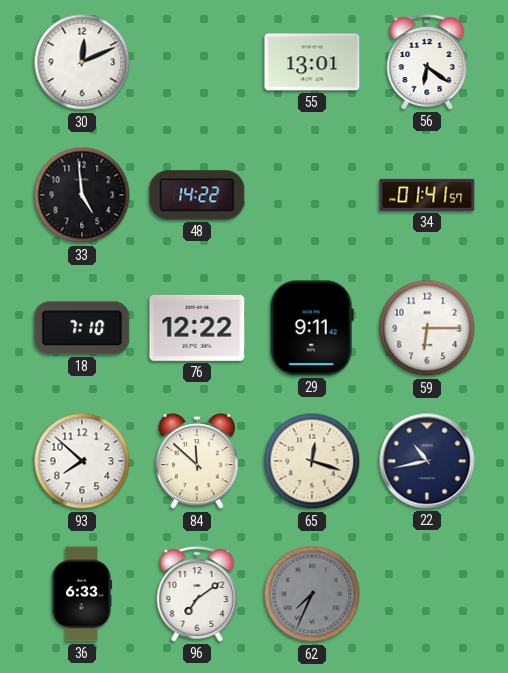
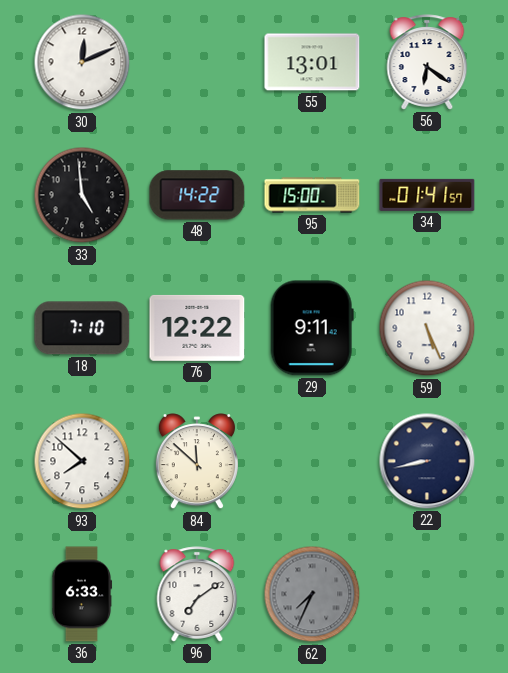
95: none -> 15:00
59: 6:15 -> 5:26
65: 12:18 -> none
22: 10:43 -> 8:43
